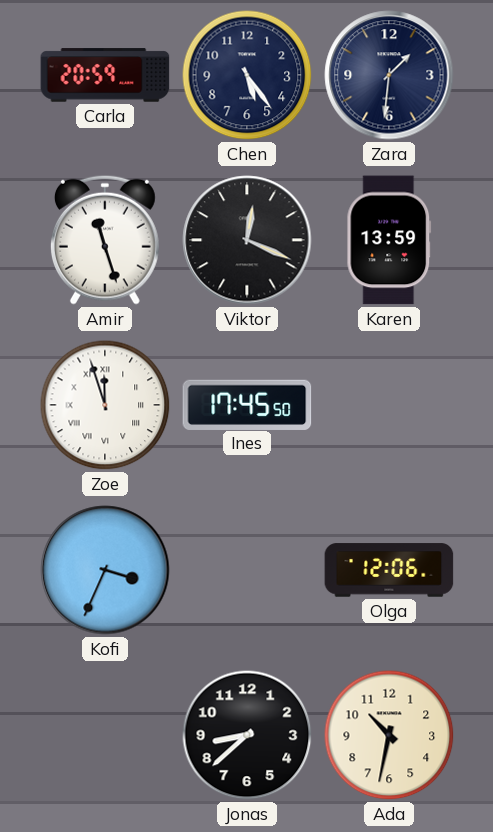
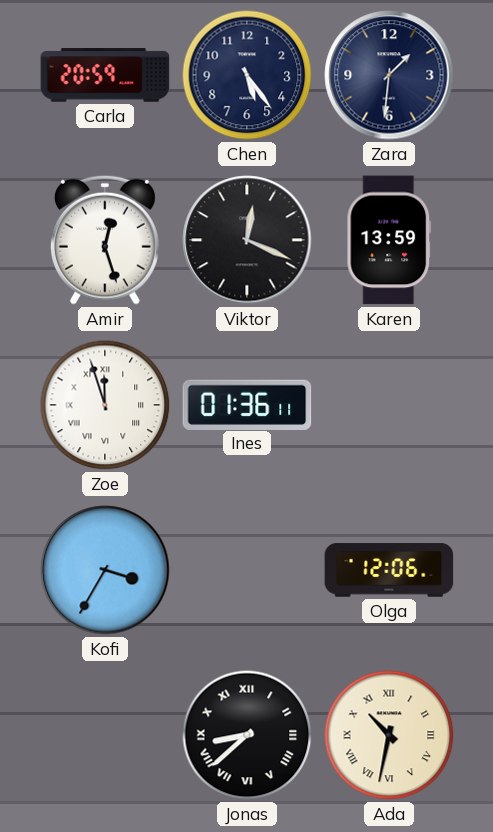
Amir: 11:27 -> 12:27
Ines: 17:45 -> 01:36
Kofi: 3:34 -> 3:35
Jonas numerals: Arabic -> Roman
Ada numerals: Arabic -> Roman
